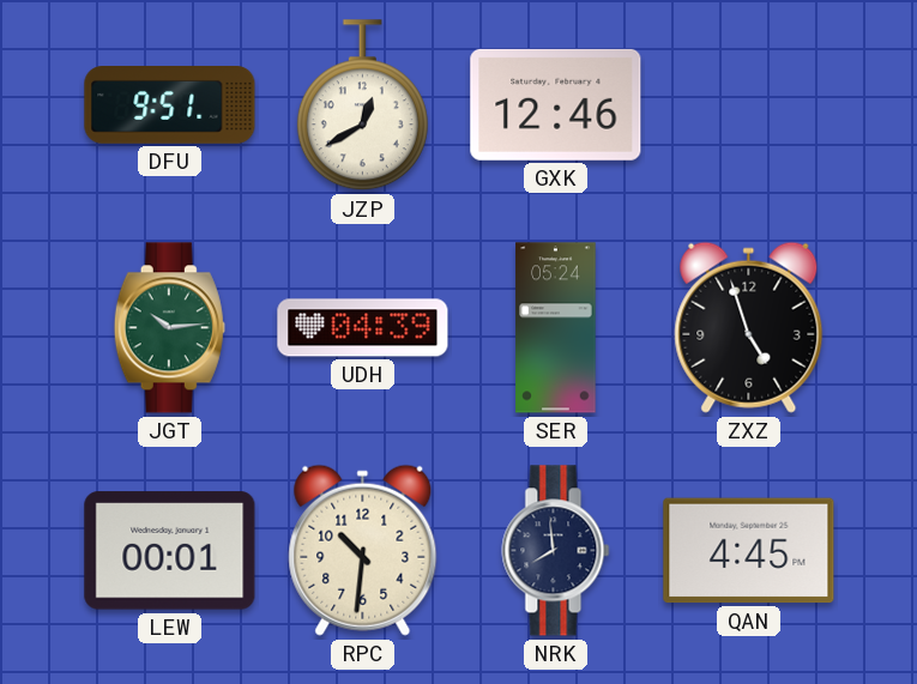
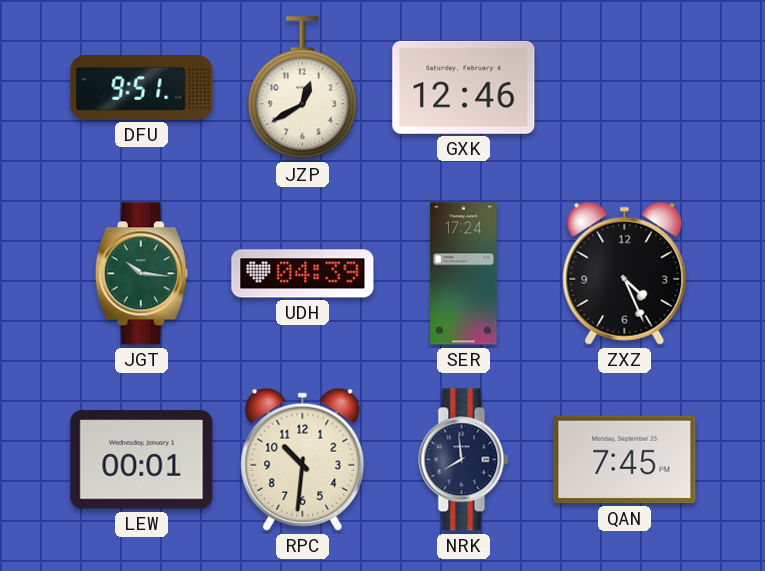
JGT: 10:14 -> 10:16
SER: 05:24 -> 17:24
ZXZ: 4:57 -> 4:26
QAN: 4:45 -> 7:45
